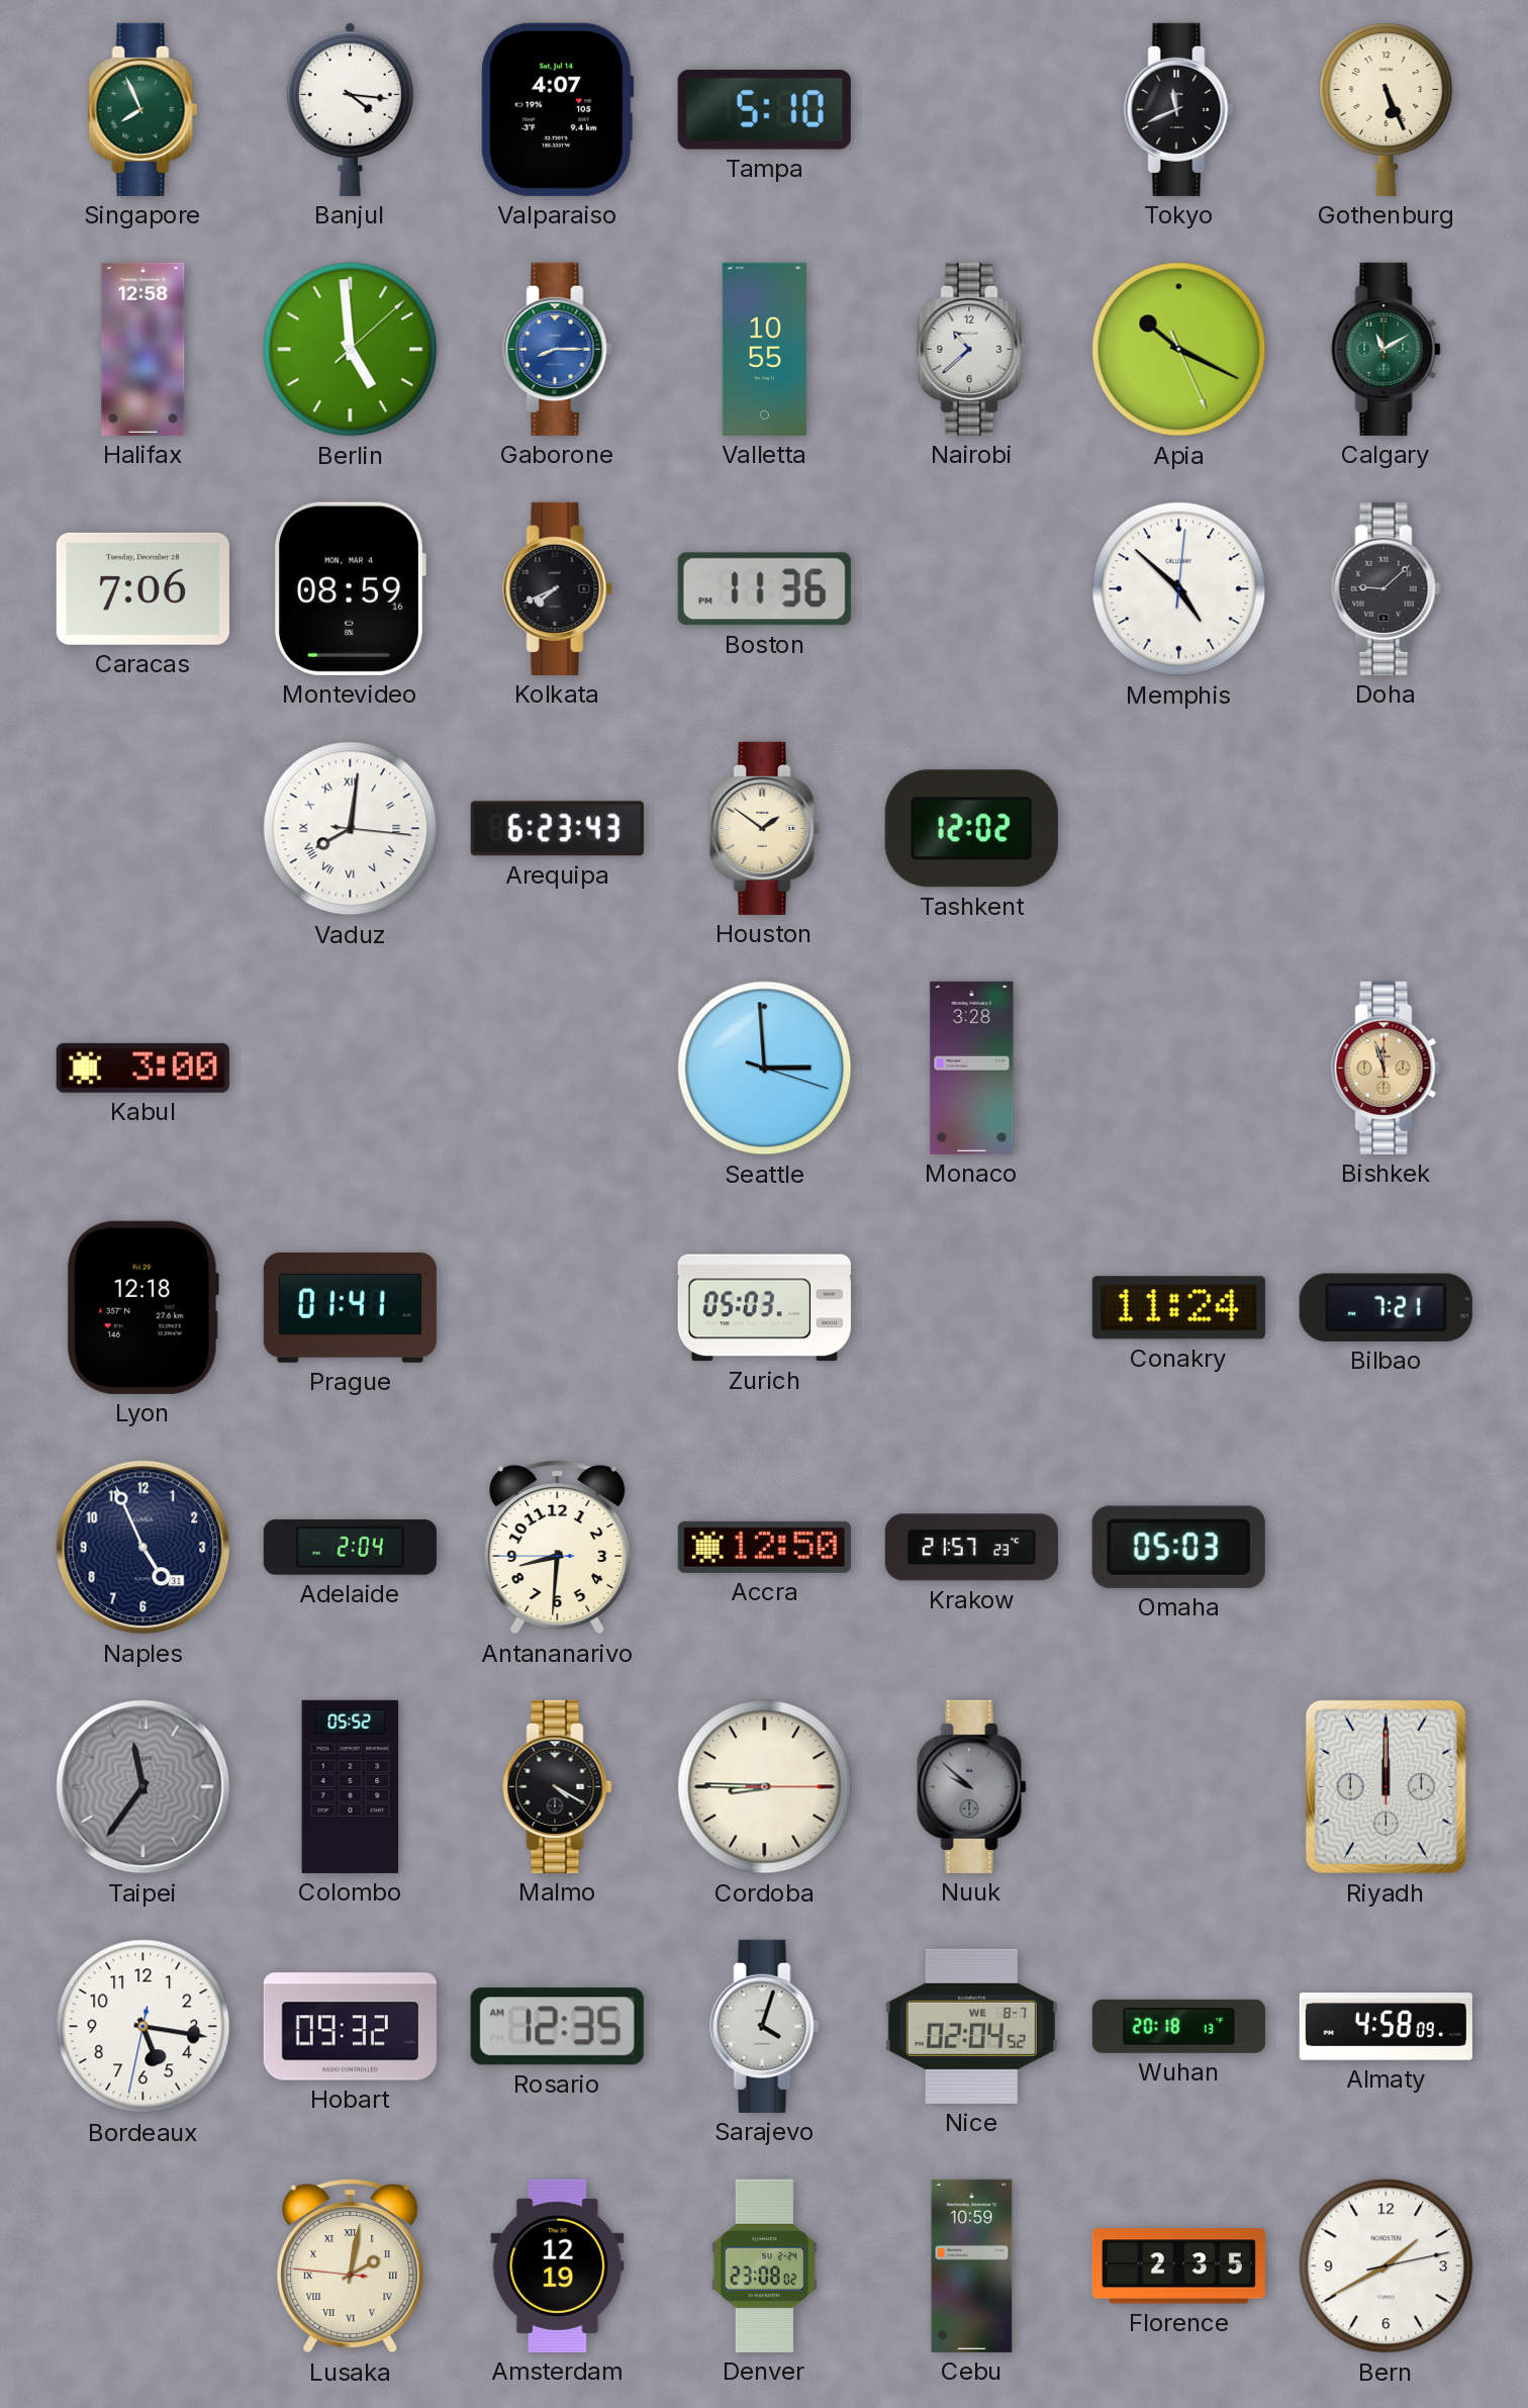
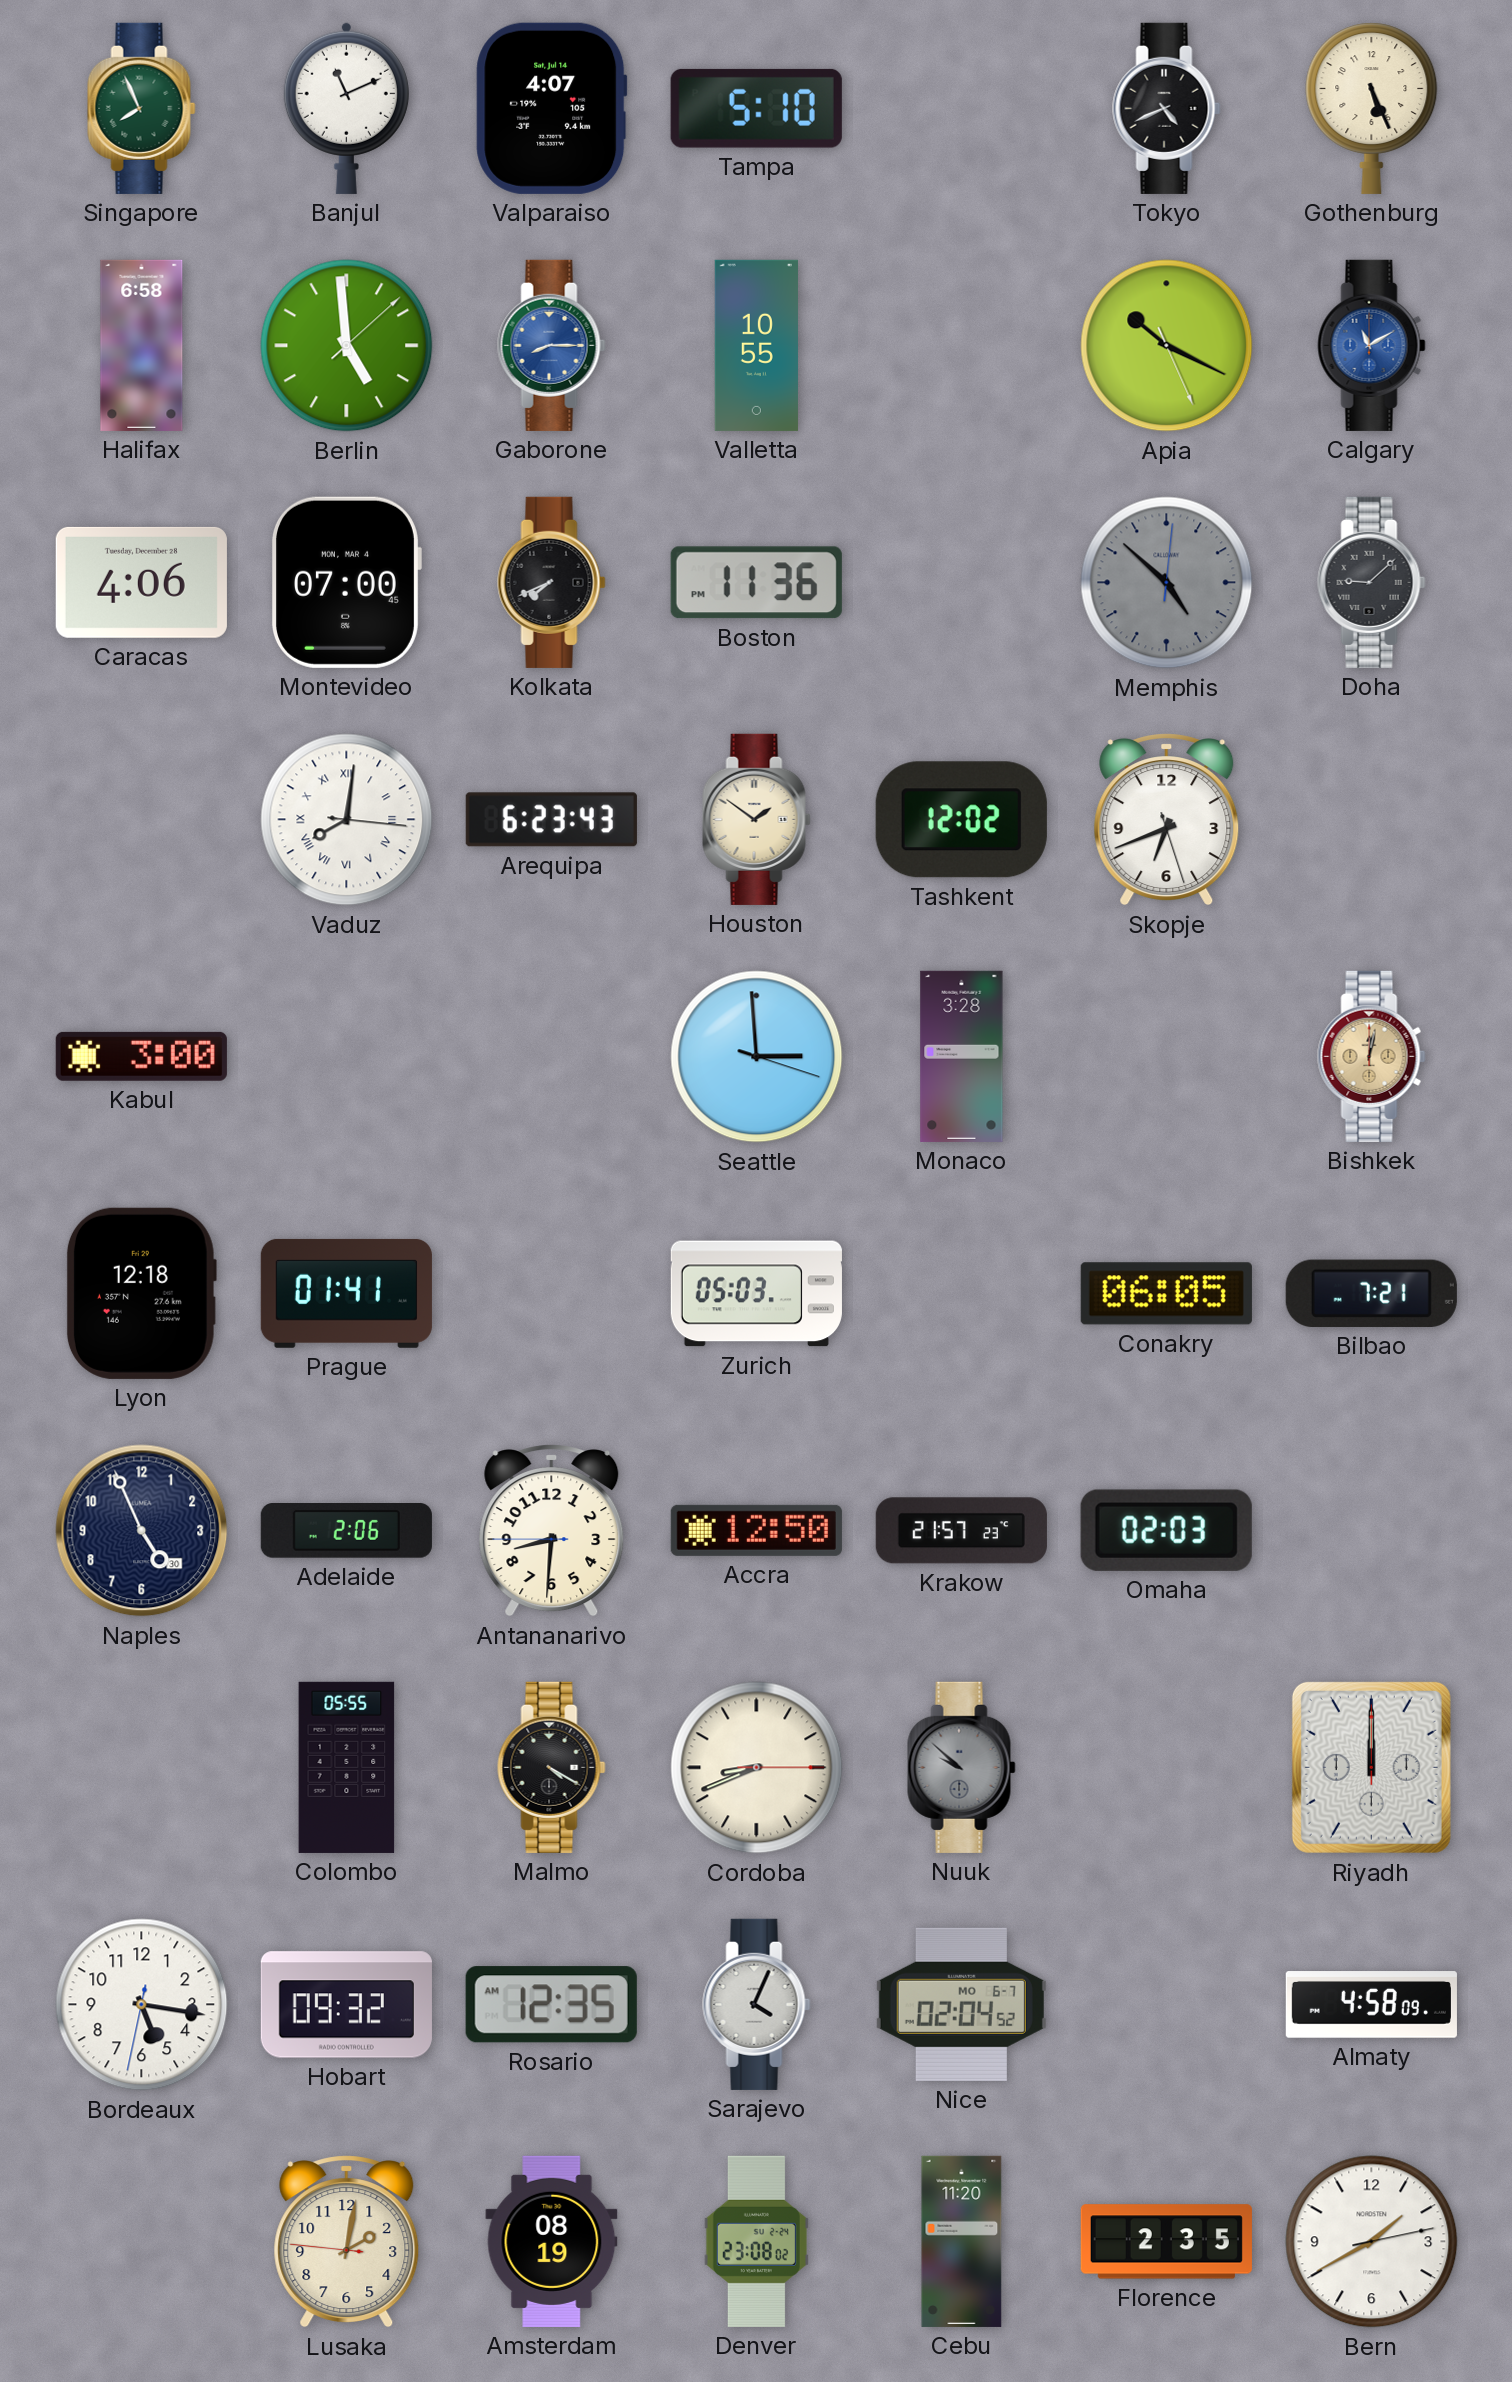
Banjul: 4:16 -> 11:11
Tokyo: 11:41 -> 4:41
Halifax: 12:58 -> 6:58
Nairobi: 10:38 -> none
Calgary dial: green -> blue
Caracas: 7:06 -> 4:06
Montevideo: 08:59 -> 07:00
Memphis dial: white -> grey
Skopje: none -> 6:41
Bishkek: 11:57 -> 12:02
Conakry: 11:24 -> 06:05
Naples date: 31 -> 30
Adelaide: 2:04 -> 2:06
Omaha: 05:03 -> 02:03
Taipei: 11:36 -> none
Colombo: 05:52 -> 05:55
Cordoba: 8:45 -> 8:41
Sarajevo: 4:03 -> 4:04
Nice date: WE 8-7 -> MO 6-7
Wuhan: 20:18 -> none
Lusaka numerals: Roman -> Arabic
Amsterdam: 12:19 -> 08:19
Cebu: 10:59 -> 11:20
